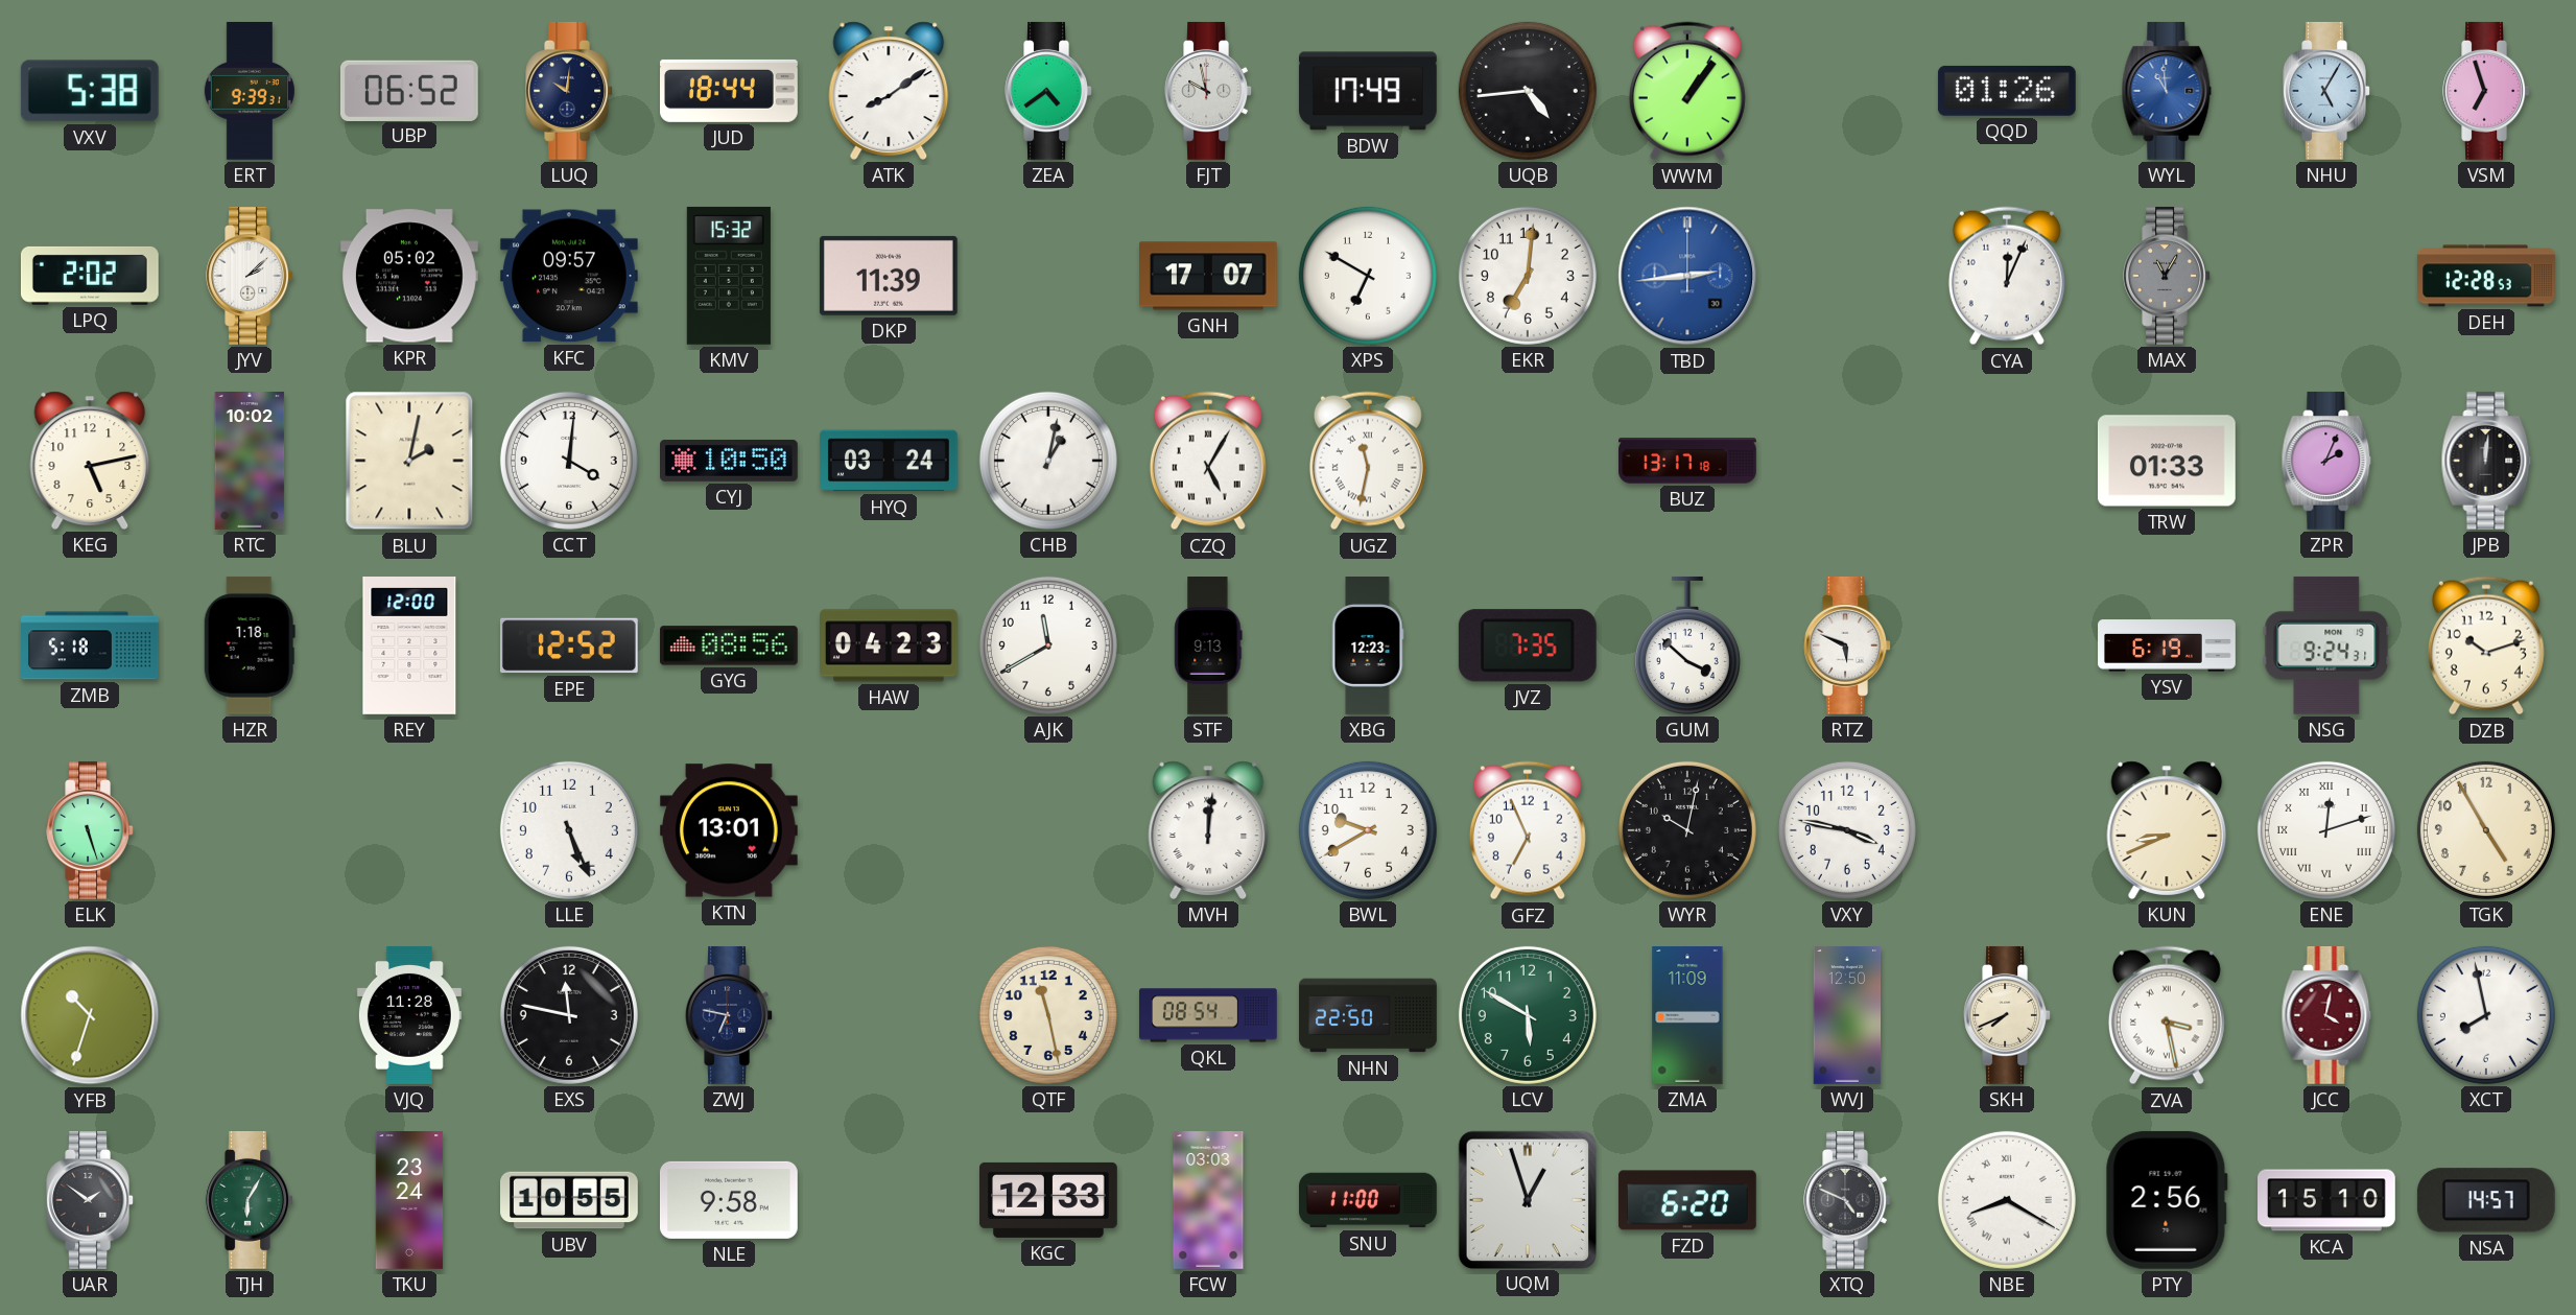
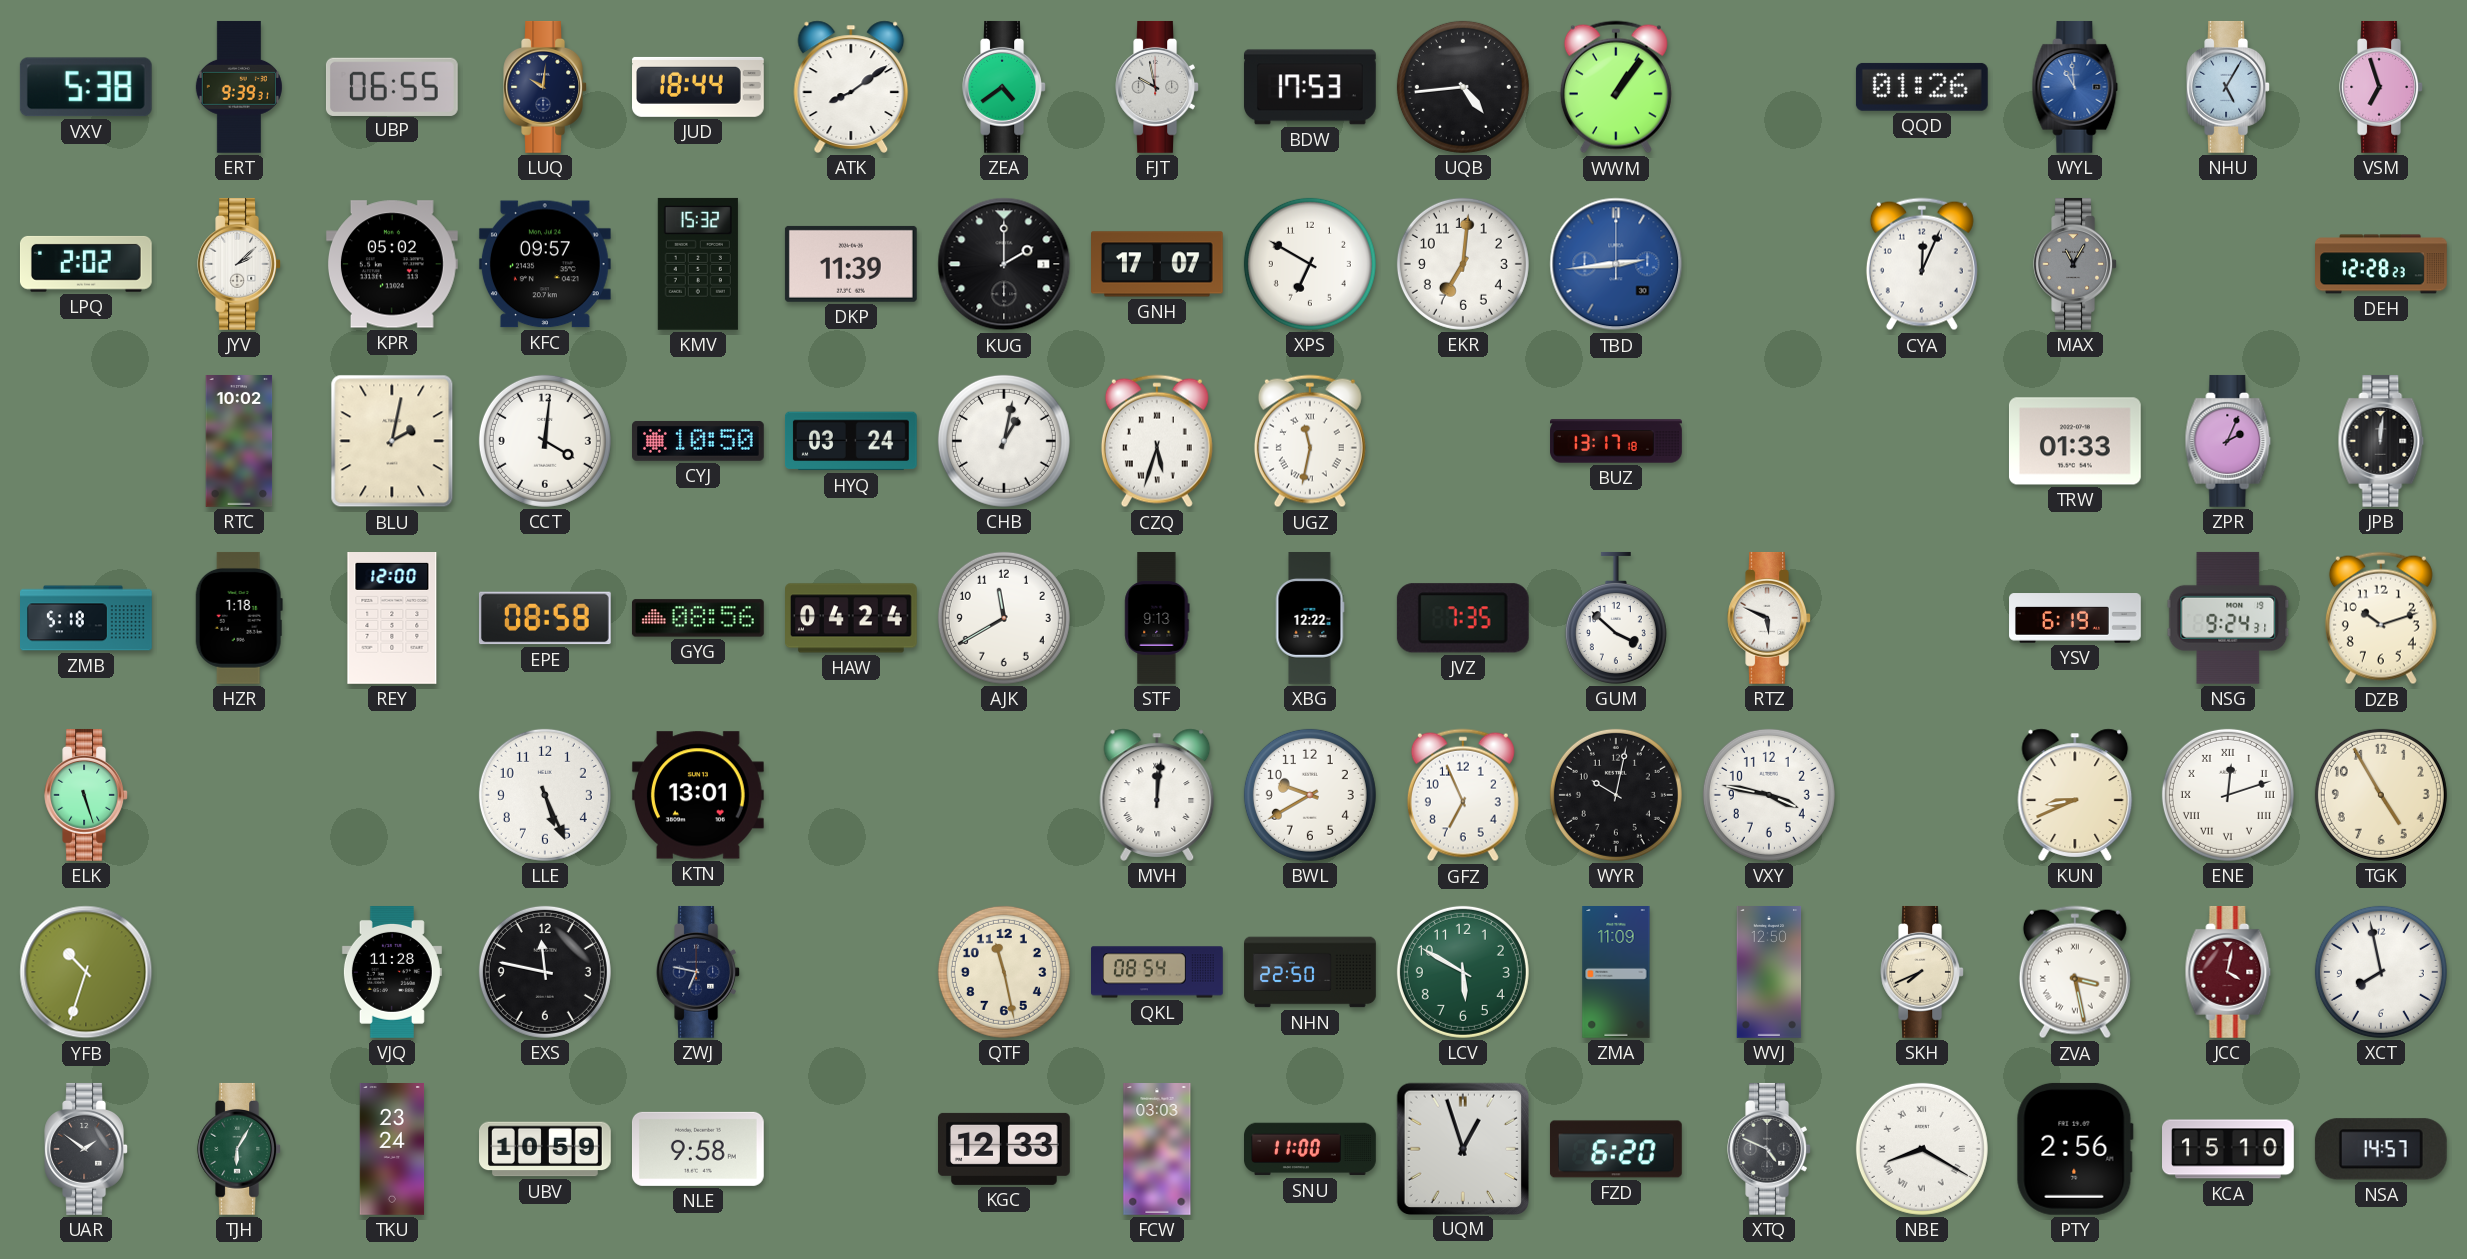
UBP: 06:52 -> 06:55
BDW: 17:49 -> 17:53
KUG: none -> 2:00
DEH: 12:28:53 -> 12:28:23
KEG: 5:13 -> none
CZQ: 5:05 -> 5:33
EPE: 12:52 -> 08:58
HAW: 04:23 -> 04:24
XBG: 12:23 -> 12:22
UBV: 10:55 -> 10:59
